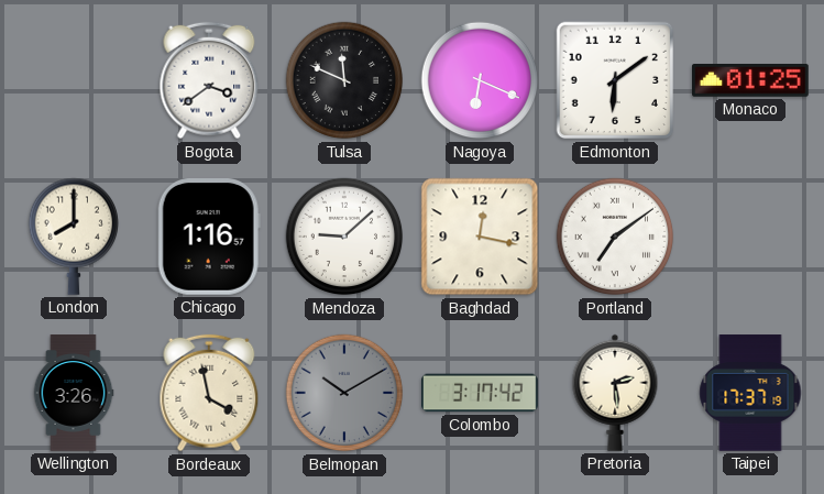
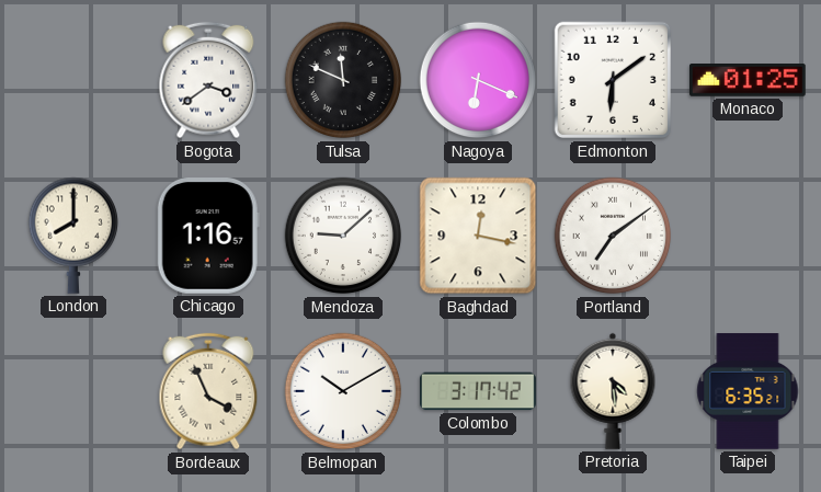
Wellington: 3:26 -> none
Bordeaux: 3:58 -> 3:56
Belmopan dial: grey -> white
Pretoria: 2:29 -> 4:29
Taipei: 17:37 -> 6:35
